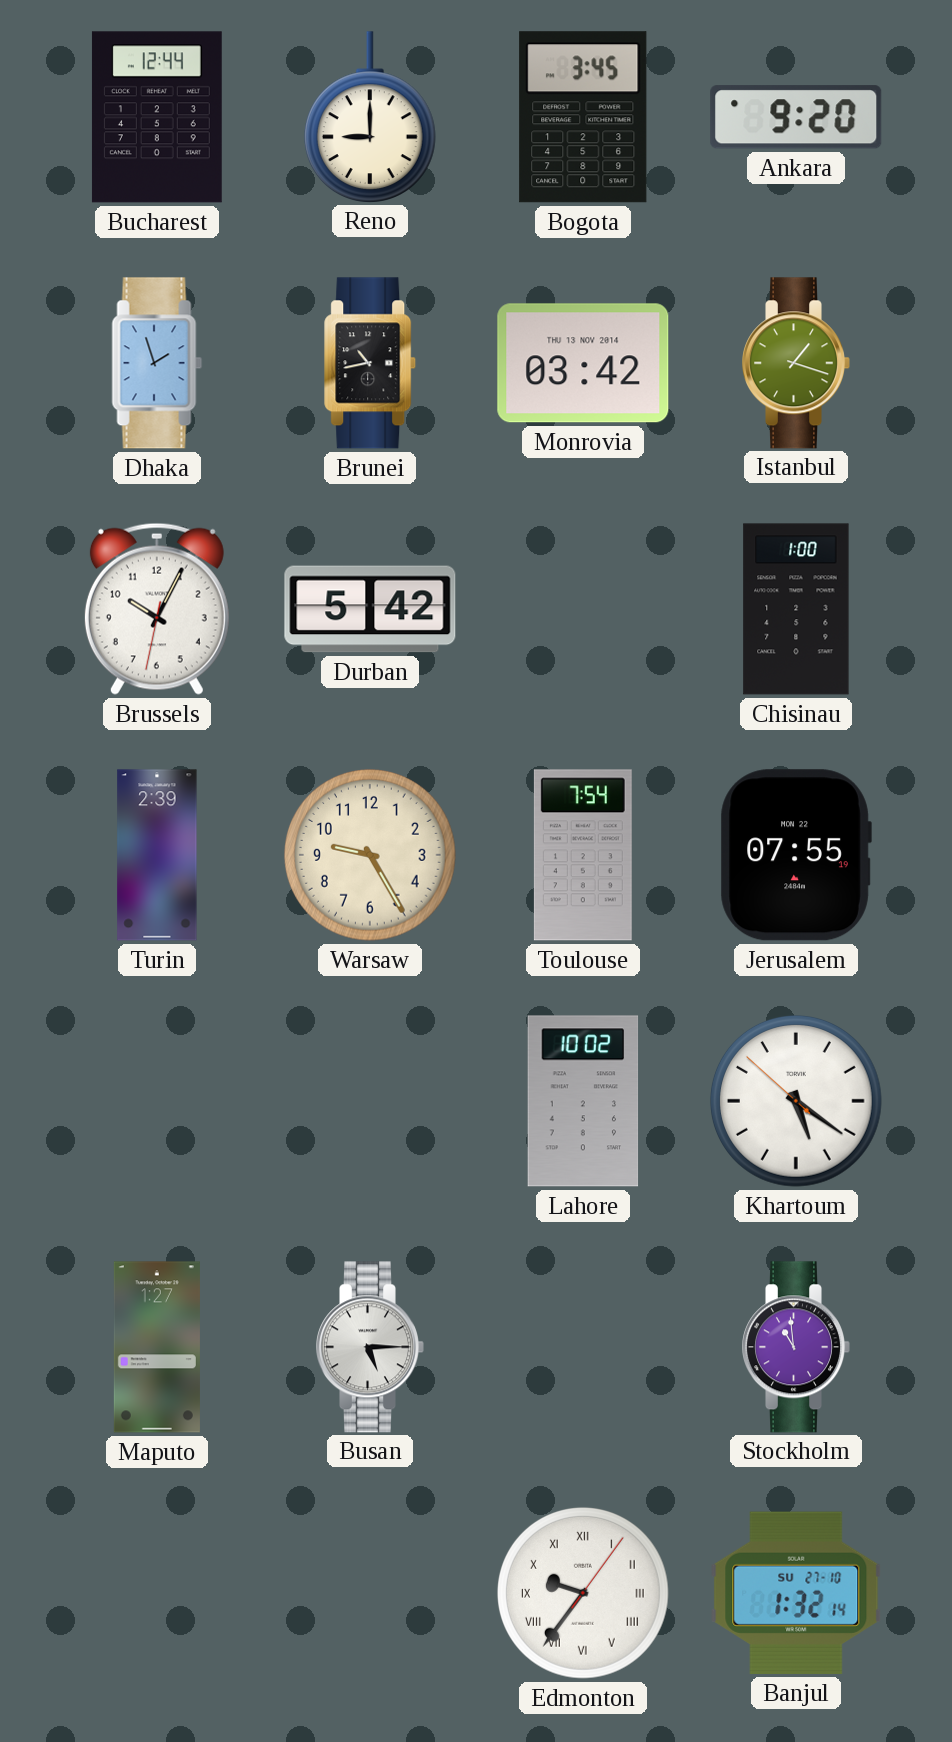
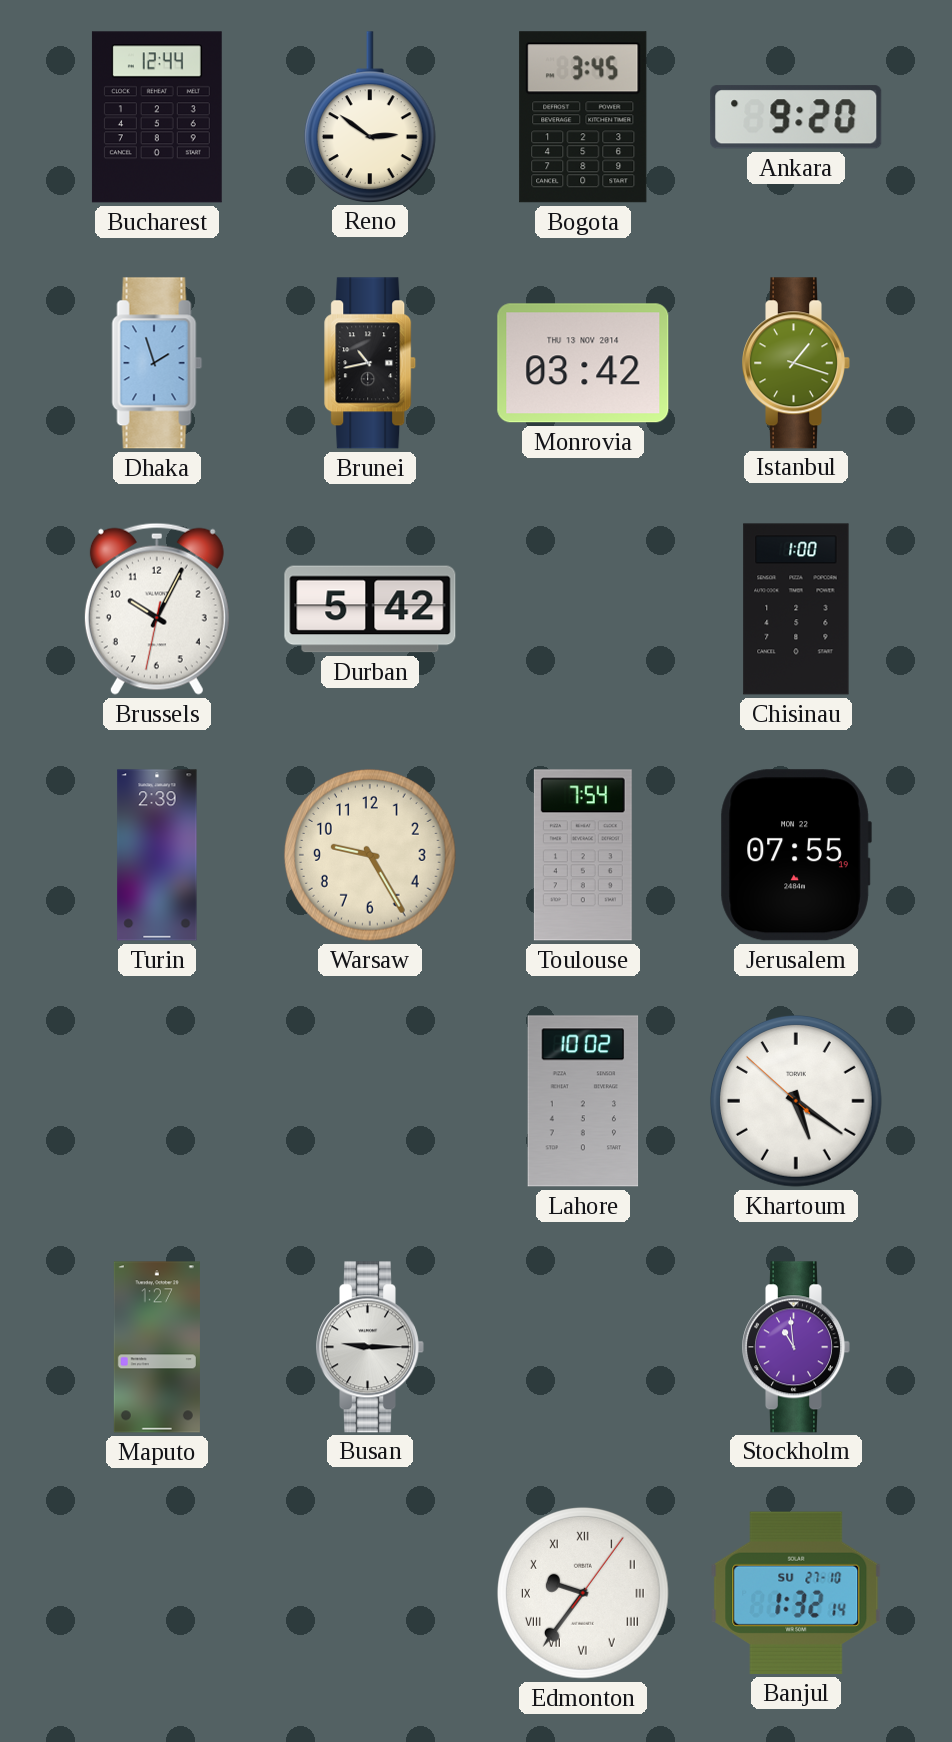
Reno: 9:00 -> 2:51
Busan: 5:15 -> 9:15
